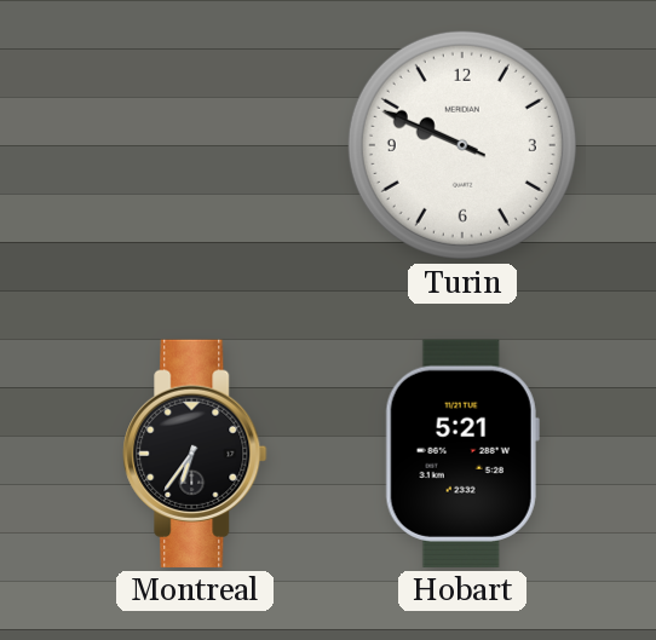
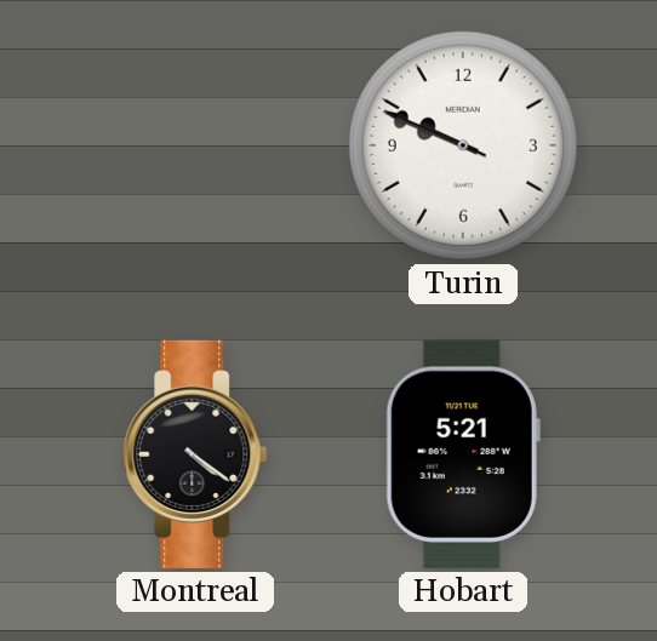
Montreal: 6:36 -> 4:21
